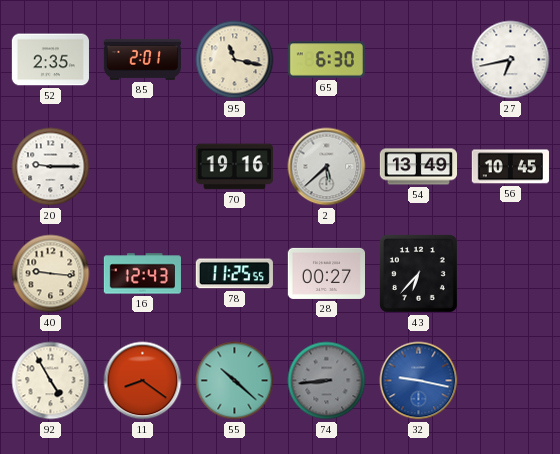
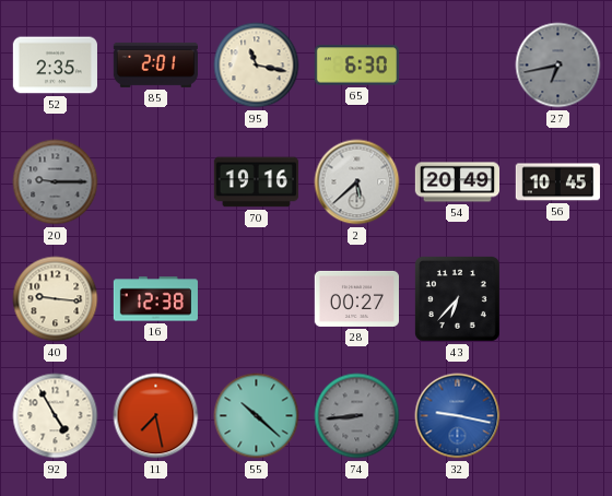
27 dial: white -> grey
20 dial: white -> grey
54: 13:49 -> 20:49
16: 12:43 -> 12:38
78: 11:25 -> none
11: 8:21 -> 7:28
